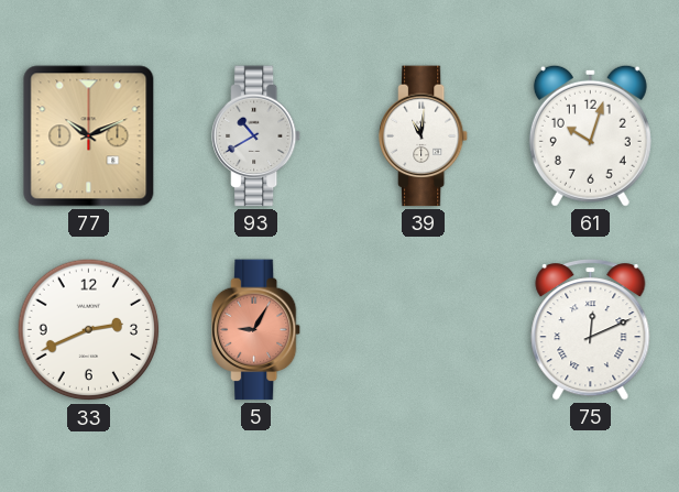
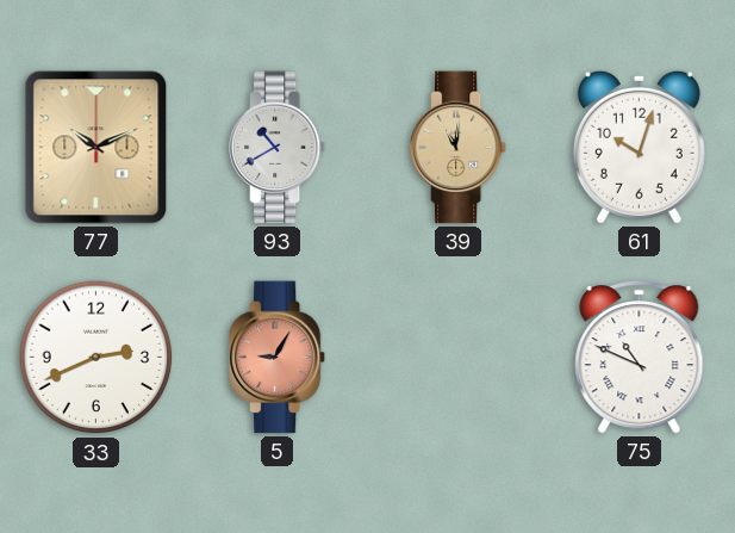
39 dial: white -> champagne
75: 12:11 -> 10:49
